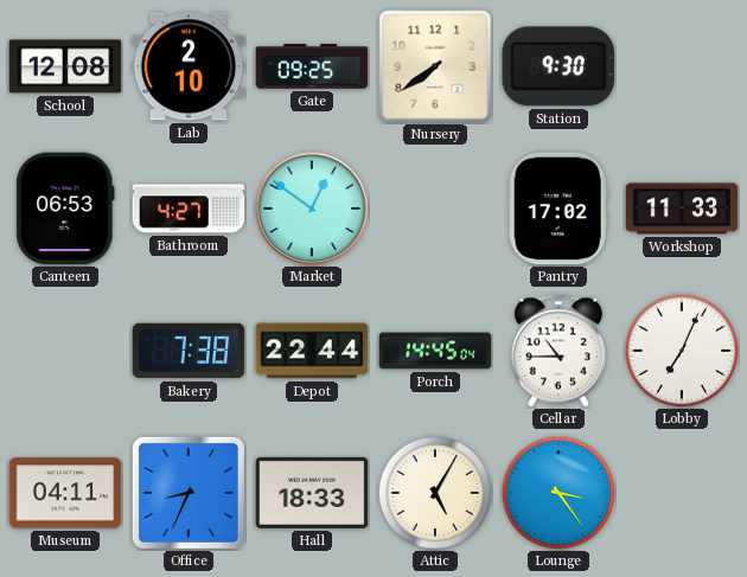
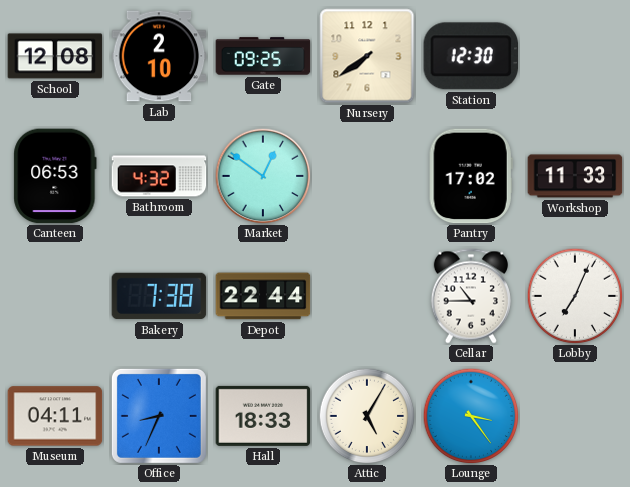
Station: 9:30 -> 12:30
Bathroom: 4:27 -> 4:32
Porch: 14:45 -> none
